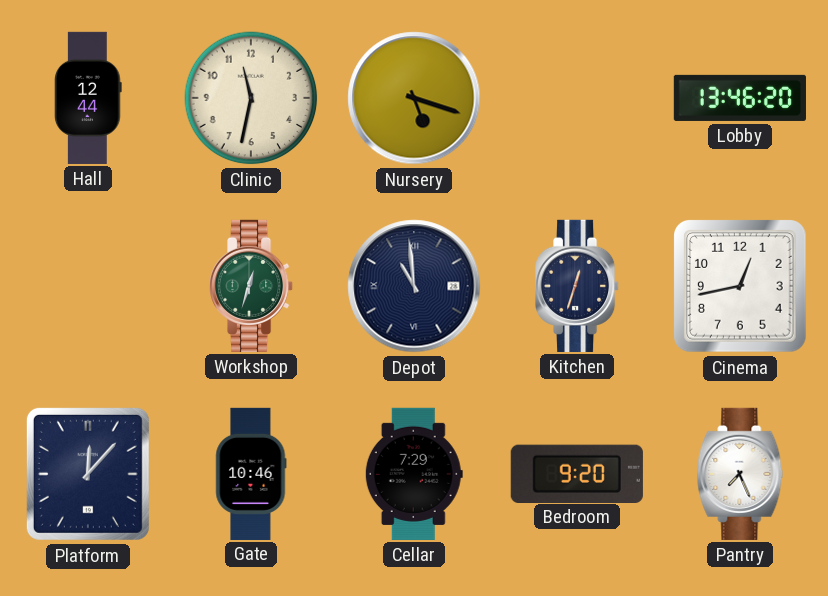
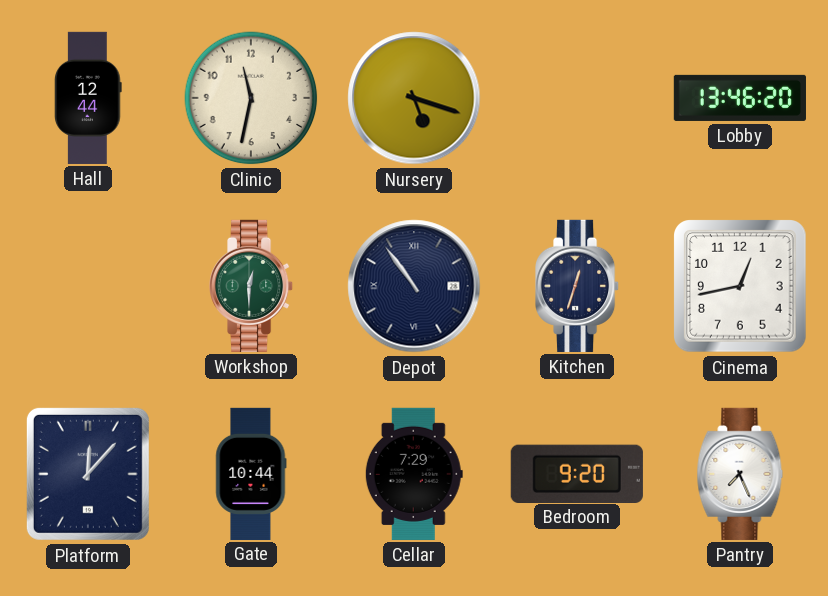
Workshop: 12:33 -> 12:30
Depot: 10:59 -> 10:54
Gate: 10:46 -> 10:44
